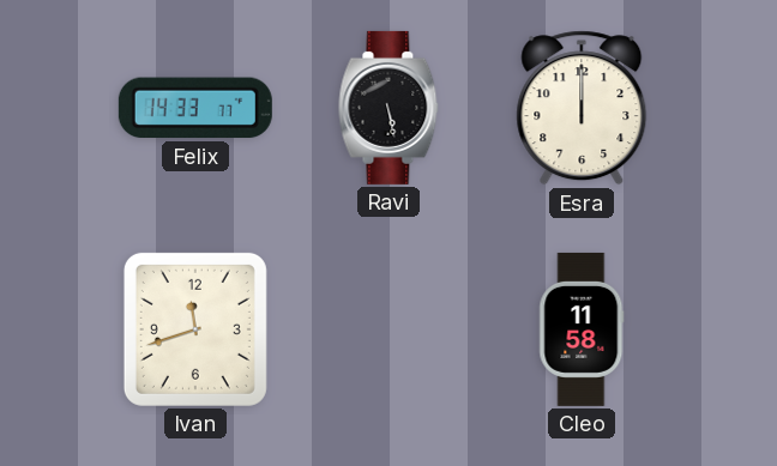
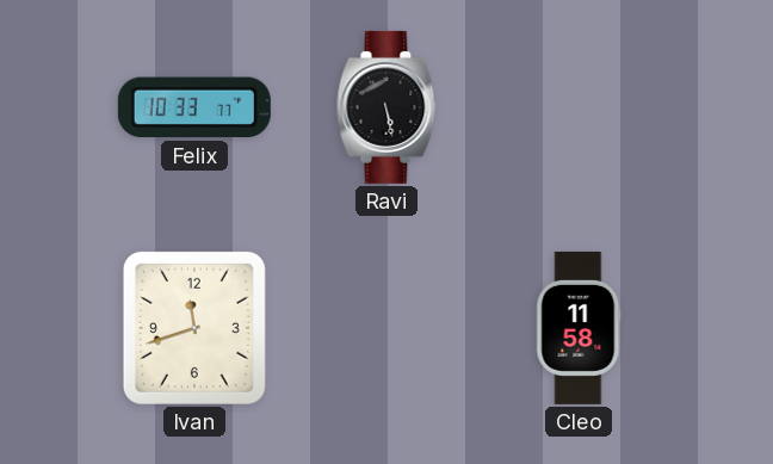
Felix: 14:33 -> 10:33
Esra: 12:00 -> none
